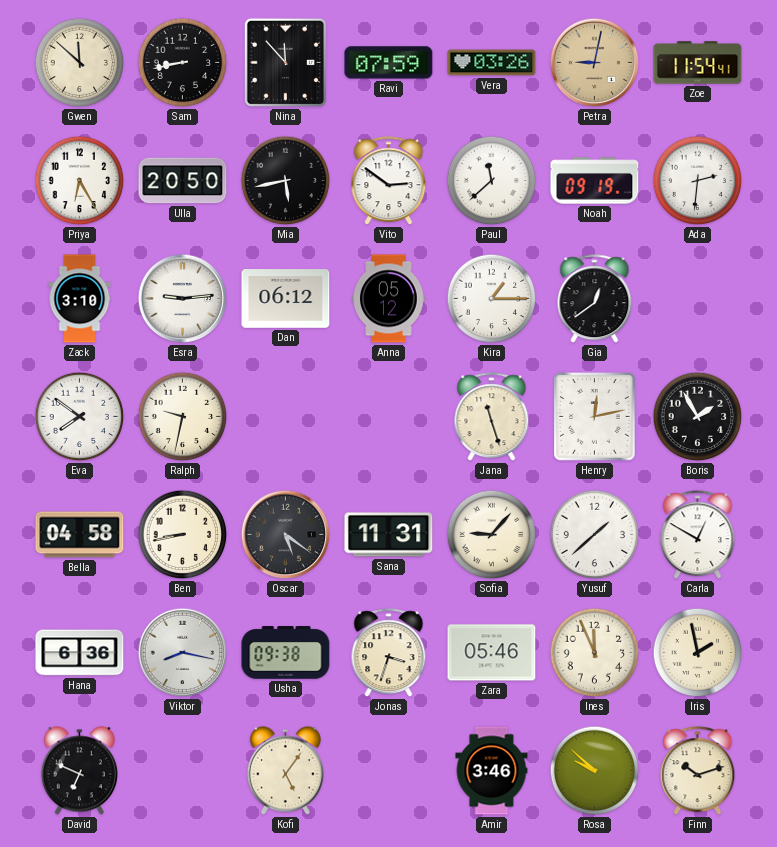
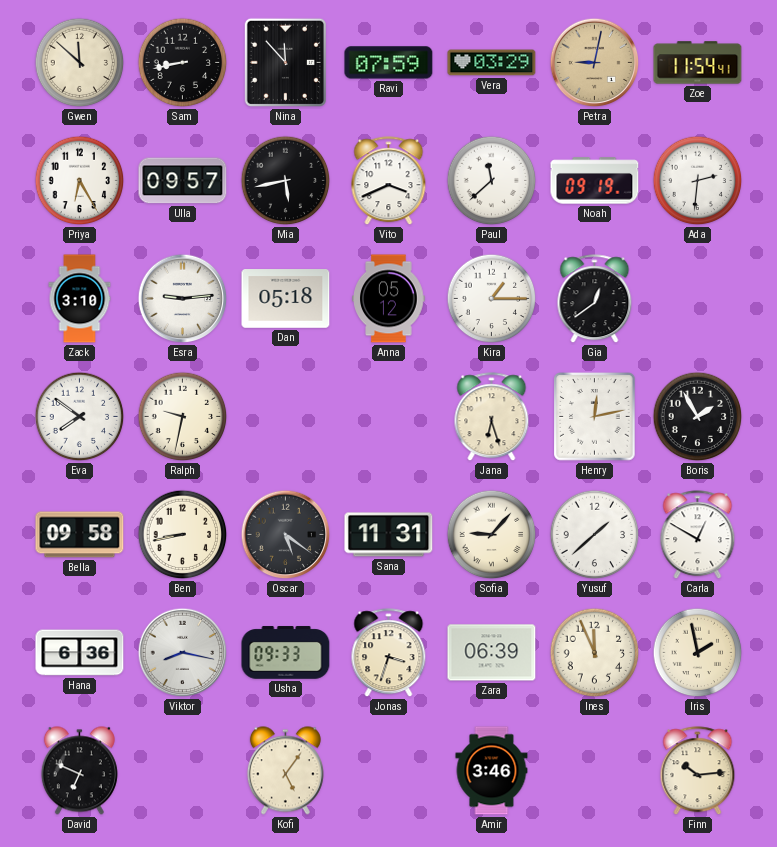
Vera: 03:26 -> 03:29
Ulla: 20:50 -> 09:57
Vito: 2:51 -> 3:41
Dan: 06:12 -> 05:18
Jana: 11:27 -> 6:27
Bella: 04:58 -> 09:58
Usha: 09:38 -> 09:33
Zara: 05:46 -> 06:39
Rosa: 9:52 -> none
Finn: 10:12 -> 10:14
